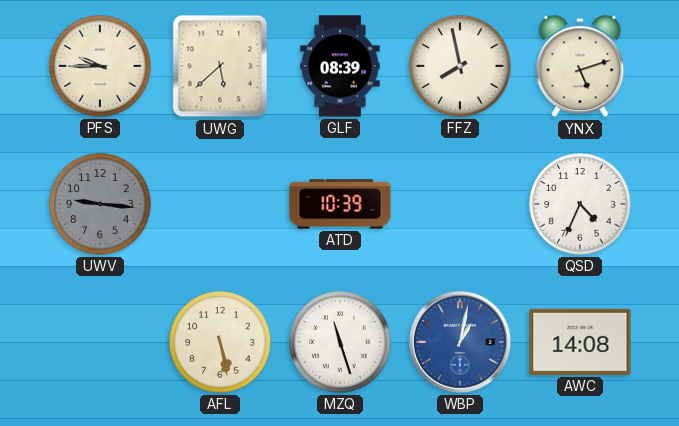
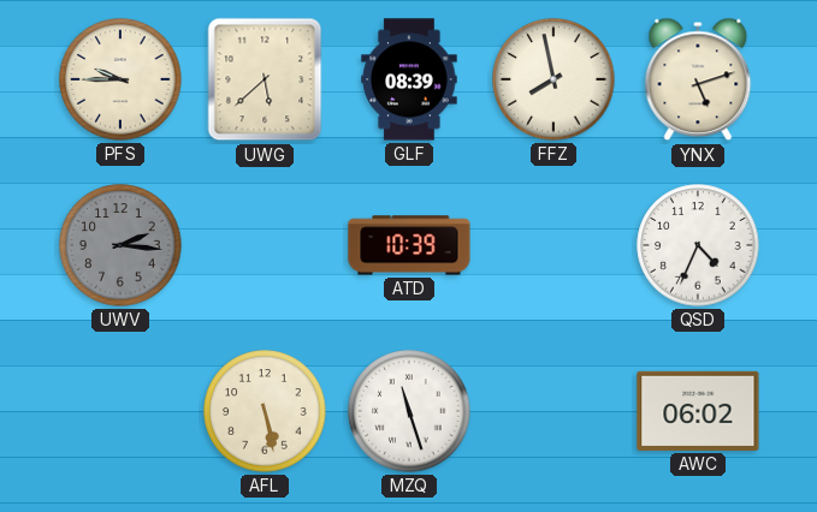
UWV: 9:16 -> 2:16
WBP: 1:02 -> none
AWC: 14:08 -> 06:02
